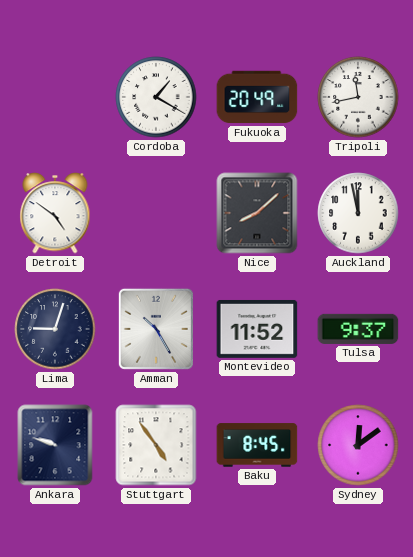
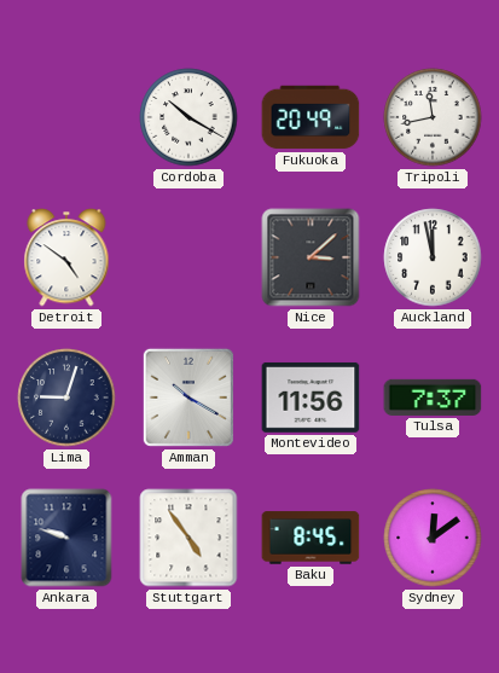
Cordoba: 1:20 -> 10:20
Nice: 8:08 -> 3:08
Amman: 10:25 -> 10:20
Montevideo: 11:52 -> 11:56
Tulsa: 9:37 -> 7:37
